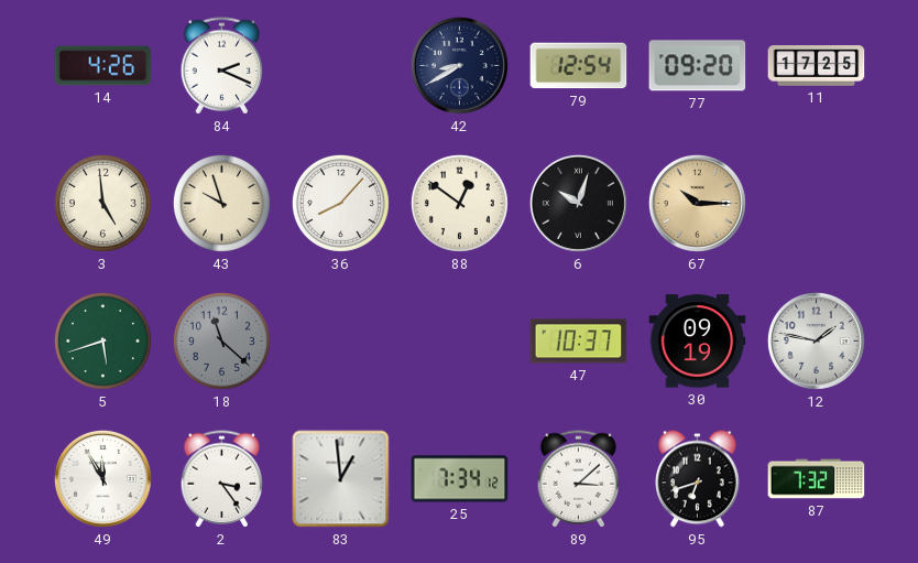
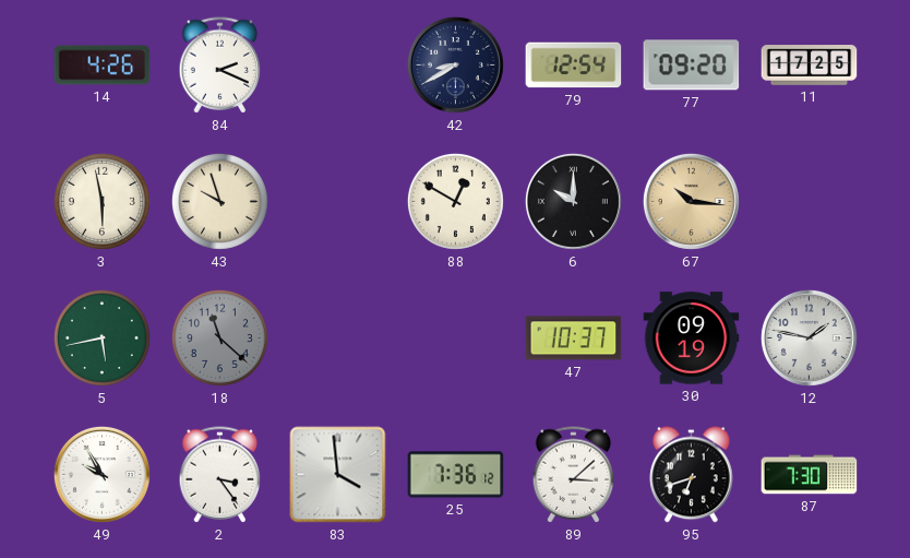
3: 4:59 -> 5:58
36: 8:07 -> none
88: 12:51 -> 12:50
6: 10:03 -> 10:00
67: 10:15 -> 10:16
5: 5:42 -> 5:43
49: 11:55 -> 9:55
83: 12:59 -> 3:59
25: 7:34 -> 7:36
87: 7:32 -> 7:30
